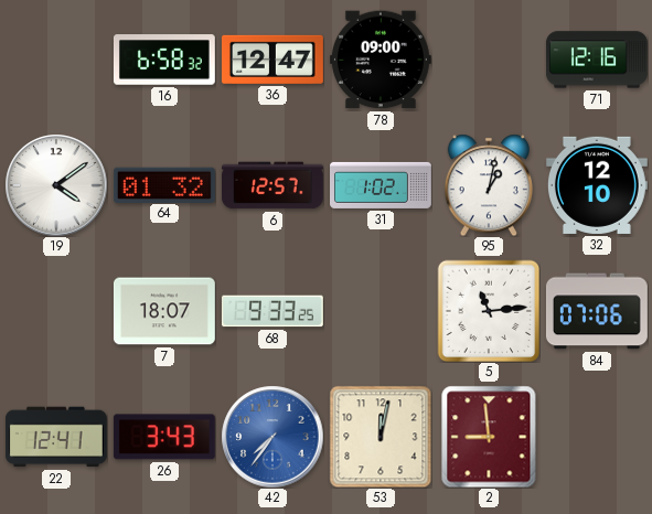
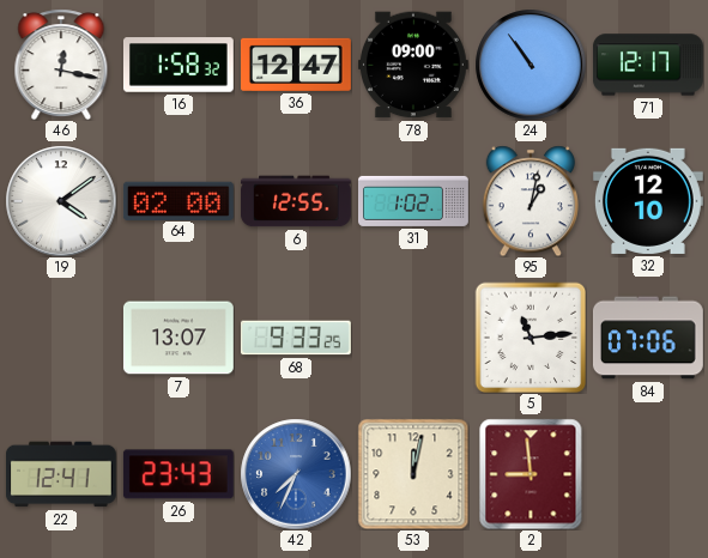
46: none -> 12:17
16: 6:58 -> 1:58
24: none -> 10:54
71: 12:16 -> 12:17
64: 01:32 -> 02:00
6: 12:57 -> 12:55
7: 18:07 -> 13:07
26: 3:43 -> 23:43
42: 7:36 -> 7:34
